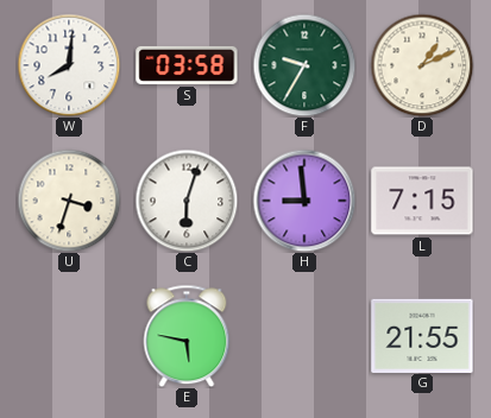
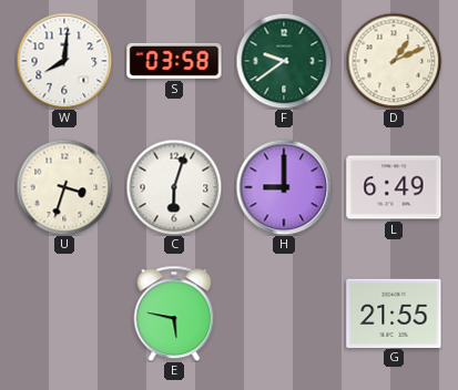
F: 9:35 -> 9:39
H: 8:59 -> 9:00
L: 7:15 -> 6:49
